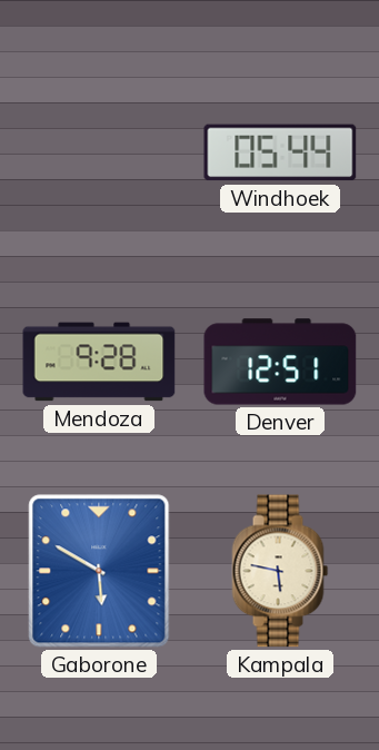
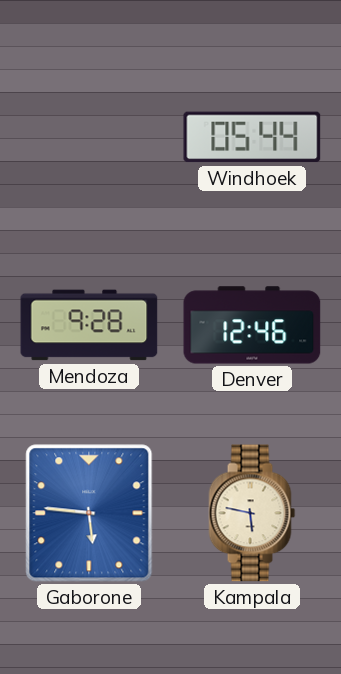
Denver: 12:51 -> 12:46
Gaborone: 5:50 -> 5:46
